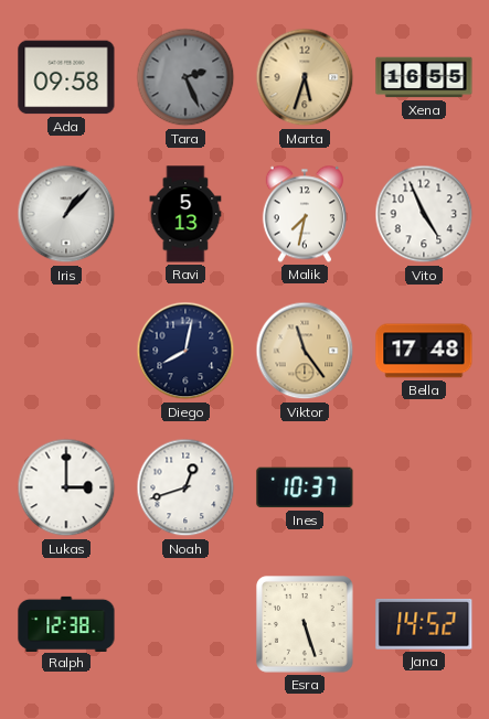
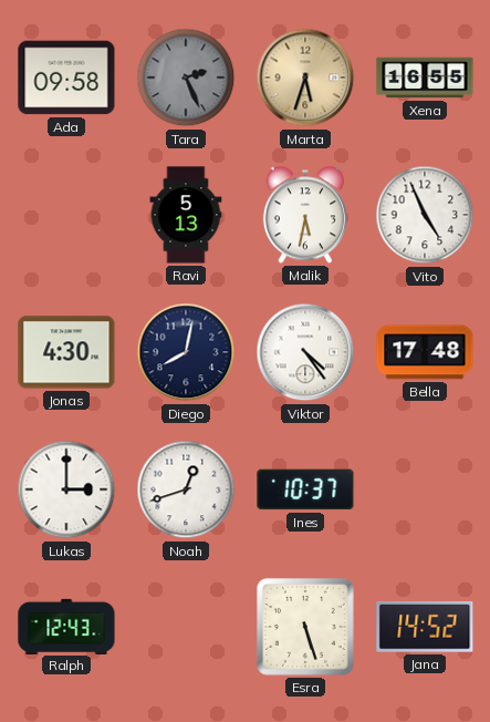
Iris: 1:07 -> none
Malik: 7:32 -> 5:32
Jonas: none -> 4:30
Viktor: 11:24 -> 4:24
Viktor dial: champagne -> white
Ralph: 12:38 -> 12:43
